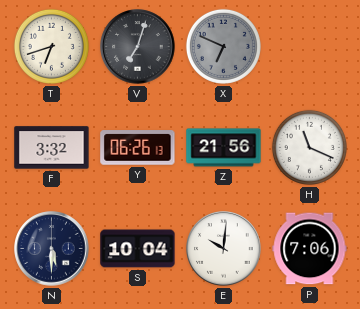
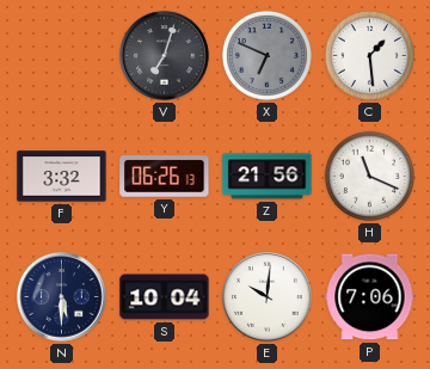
T: 6:42 -> none
C: none -> 1:29
